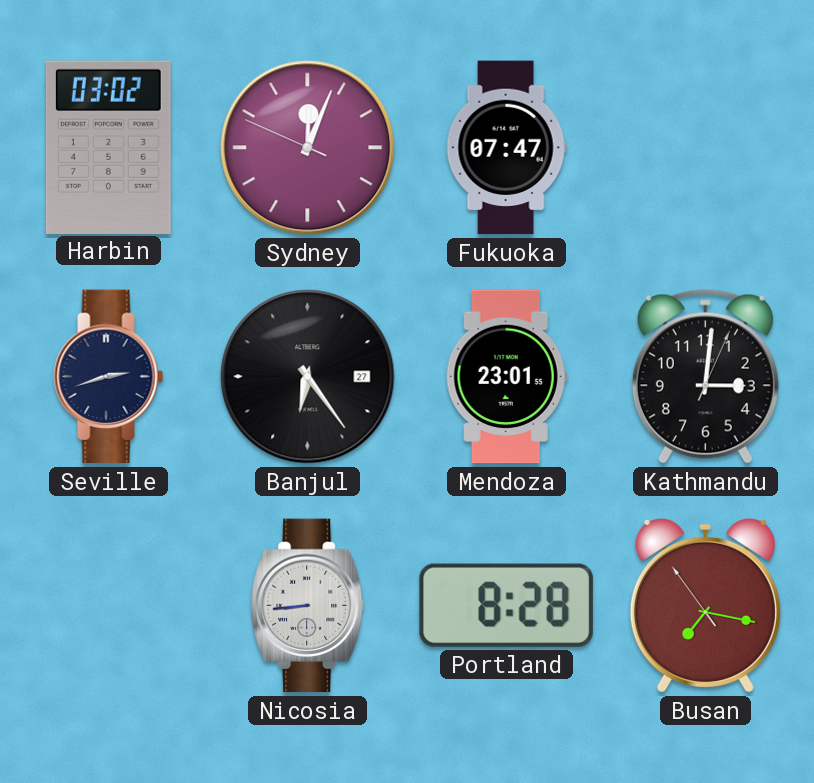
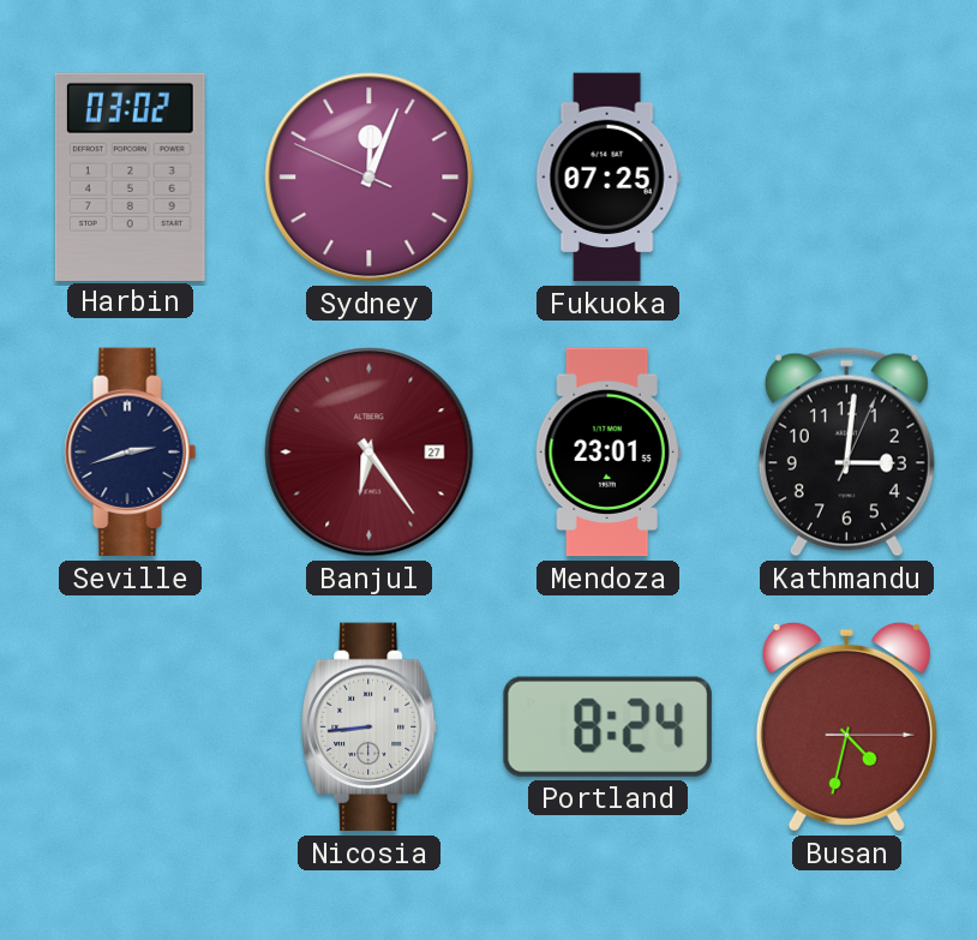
Fukuoka: 07:47 -> 07:25
Banjul dial: black -> burgundy
Portland: 8:28 -> 8:24
Busan: 7:16 -> 4:32
